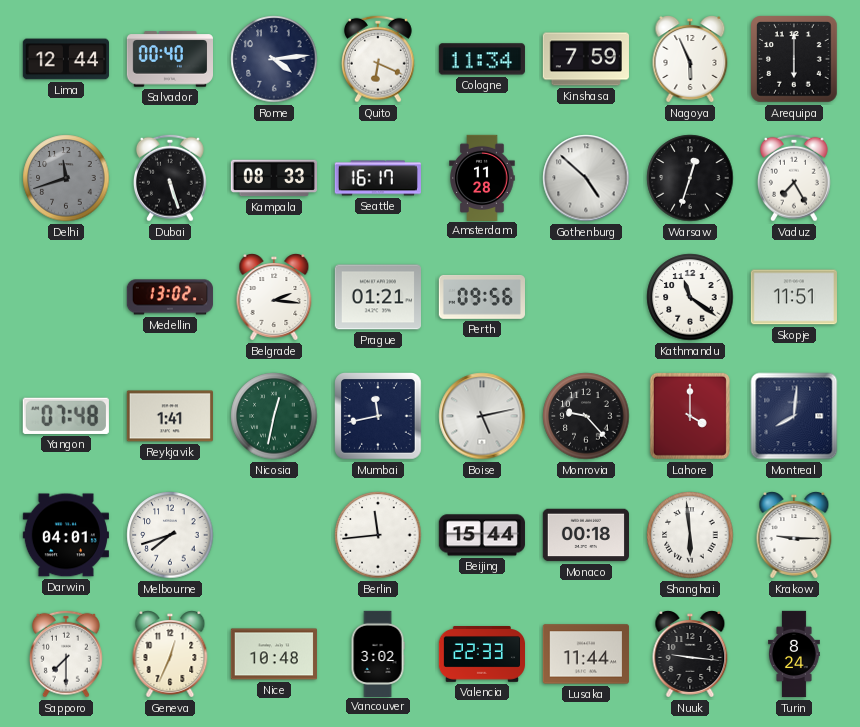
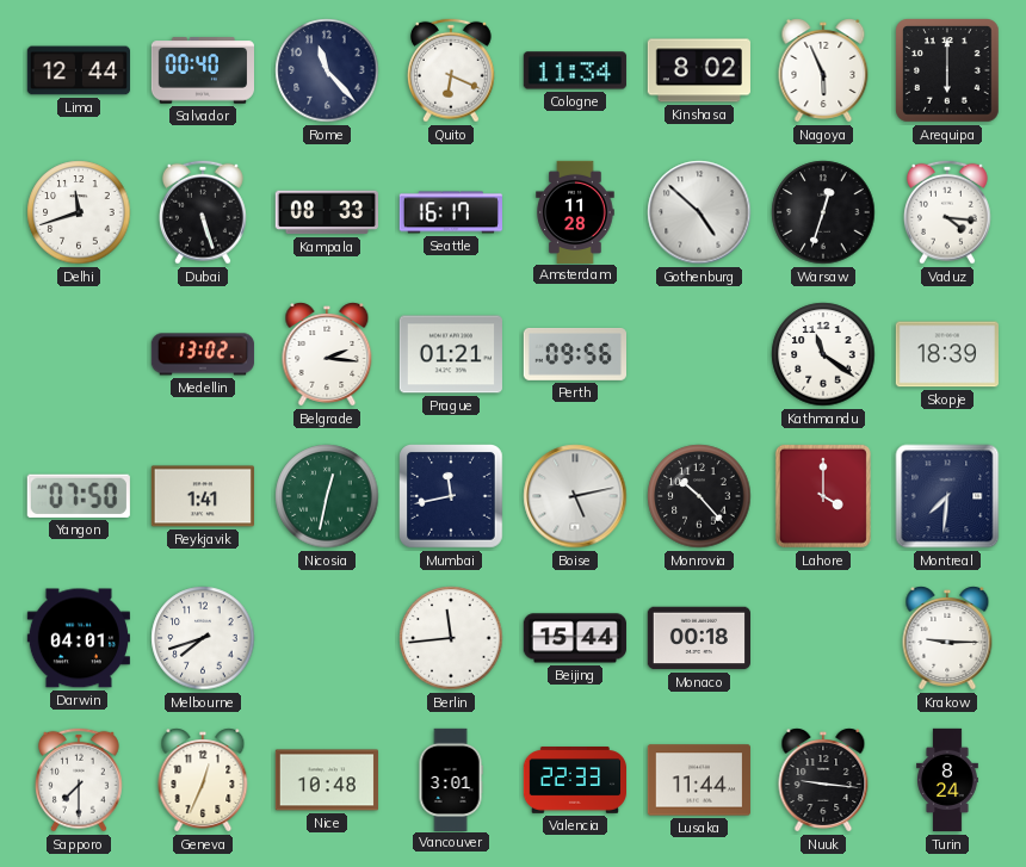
Rome: 4:14 -> 11:23
Kinshasa: 7:59 -> 8:02
Delhi dial: grey -> white
Vaduz: 7:25 -> 4:16
Skopje: 11:51 -> 18:39
Yangon: 07:48 -> 07:50
Monrovia: 9:23 -> 10:23
Montreal: 8:01 -> 7:31
Shanghai: 5:59 -> none
Vancouver: 3:02 -> 3:01
